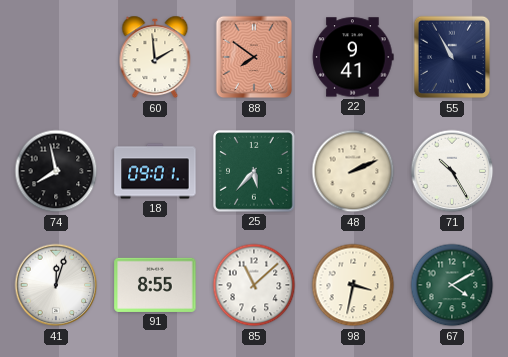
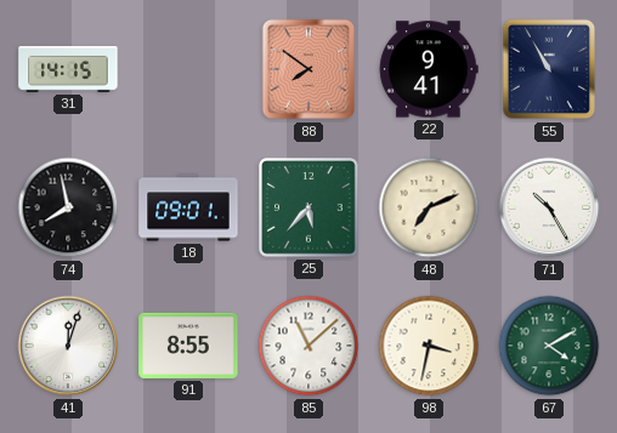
31: none -> 14:15
60: 1:59 -> none
48: 2:11 -> 7:11
